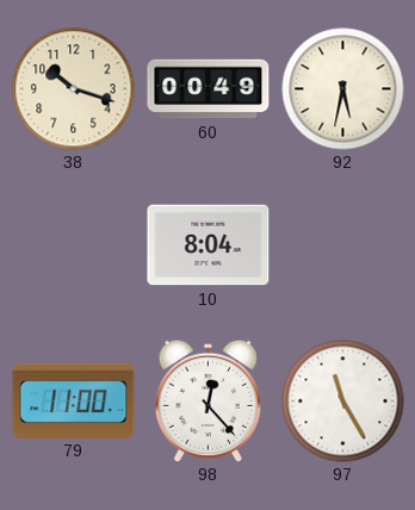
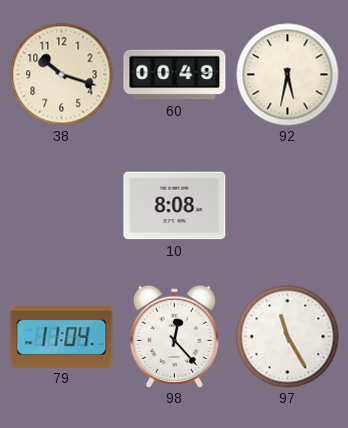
10: 8:04 -> 8:08
79: 11:00 -> 11:04
